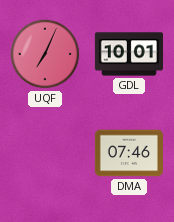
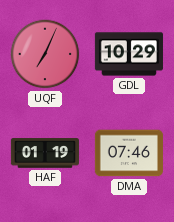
GDL: 10:01 -> 10:29
HAF: none -> 01:19
